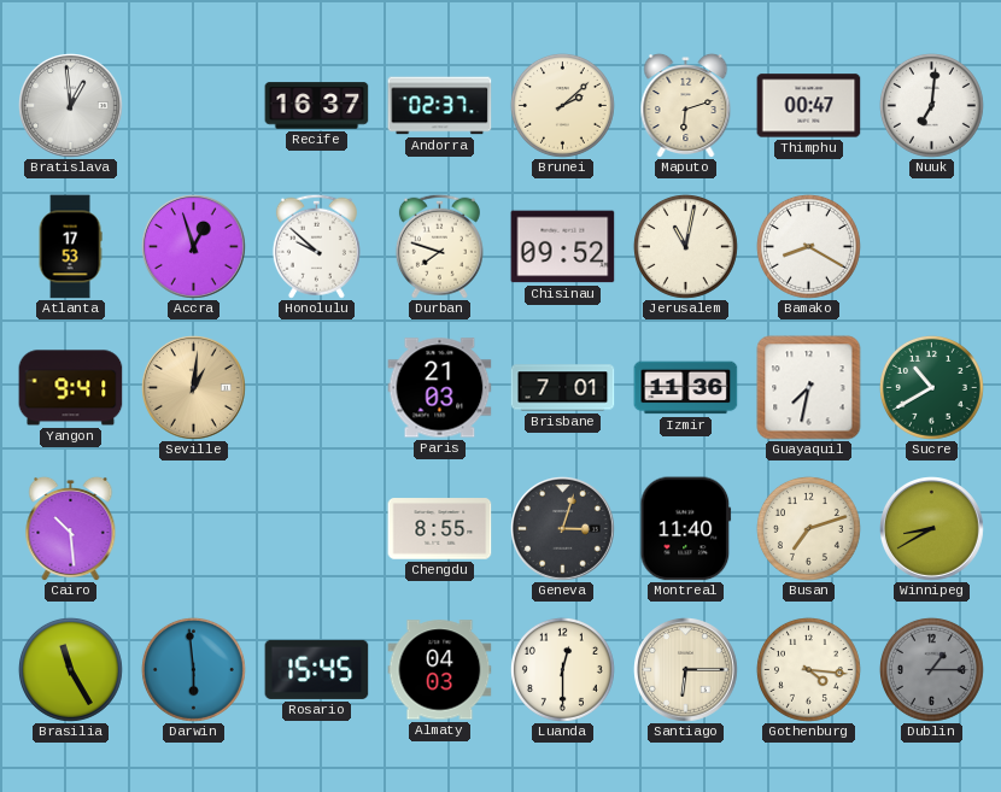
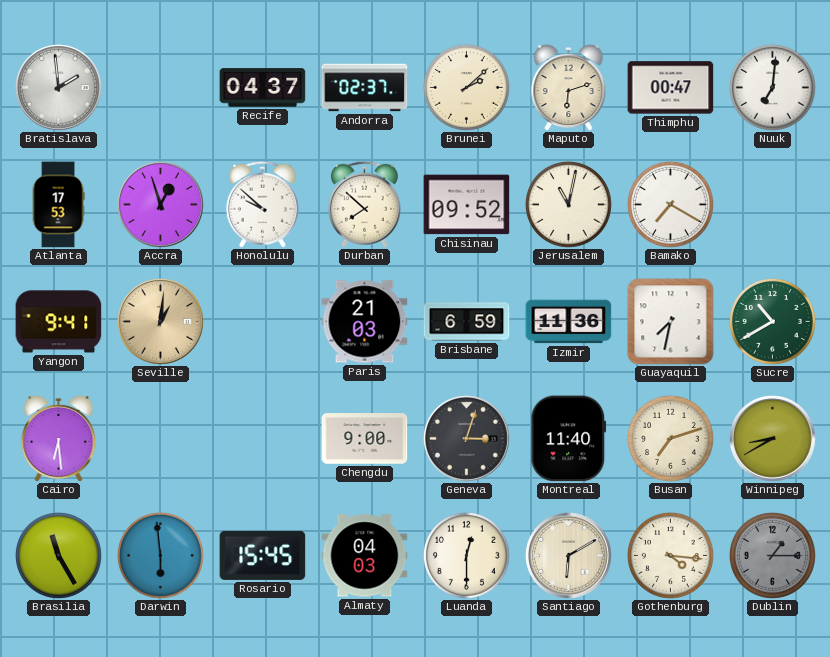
Bratislava: 12:59 -> 1:59
Recife: 16:37 -> 04:37
Durban: 7:48 -> 7:52
Bamako: 8:20 -> 7:20
Brisbane: 7:01 -> 6:59
Cairo: 10:29 -> 6:29
Chengdu: 8:55 -> 9:00
Santiago: 6:15 -> 6:10
